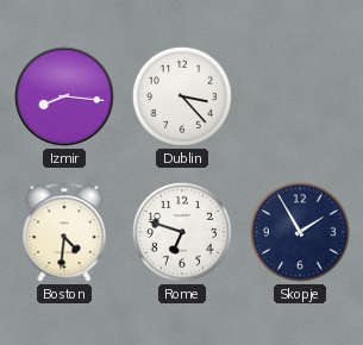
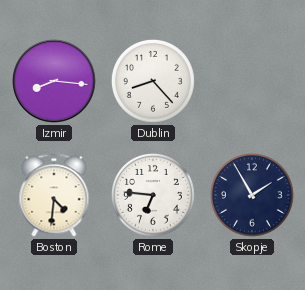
Dublin: 3:23 -> 8:23
Rome: 6:48 -> 6:46
